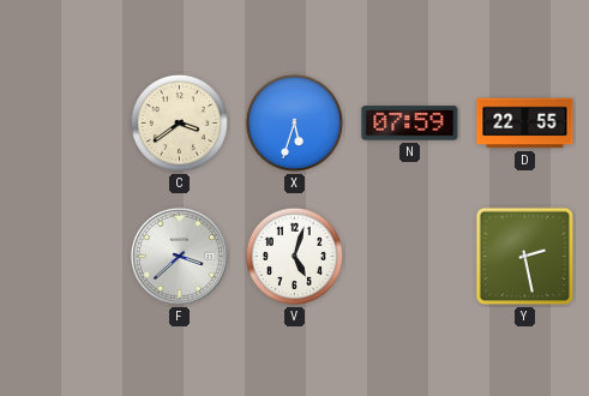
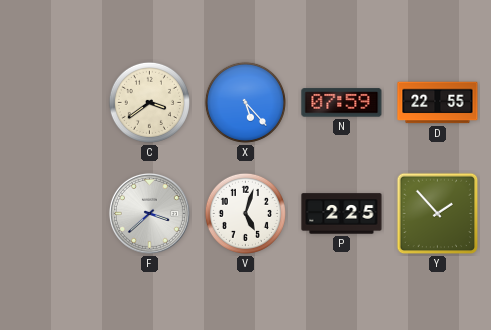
X: 5:33 -> 5:23
P: none -> 2:25
Y: 2:28 -> 1:53
